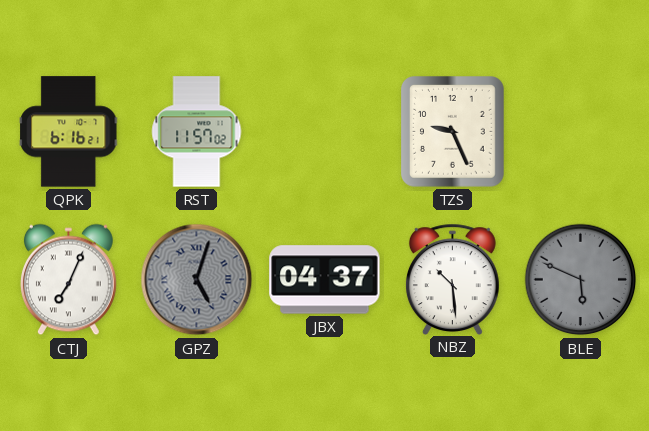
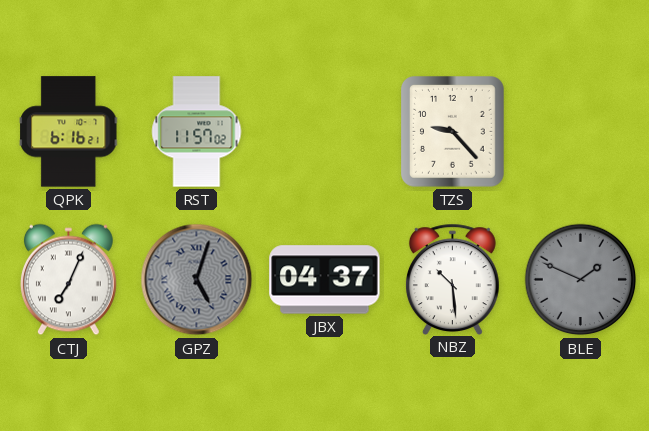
TZS: 9:26 -> 9:23
BLE: 5:49 -> 1:49
